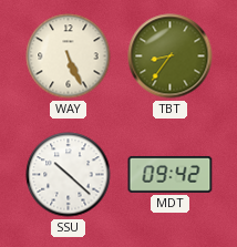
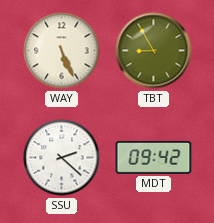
TBT: 8:36 -> 8:55
SSU: 10:22 -> 2:22
